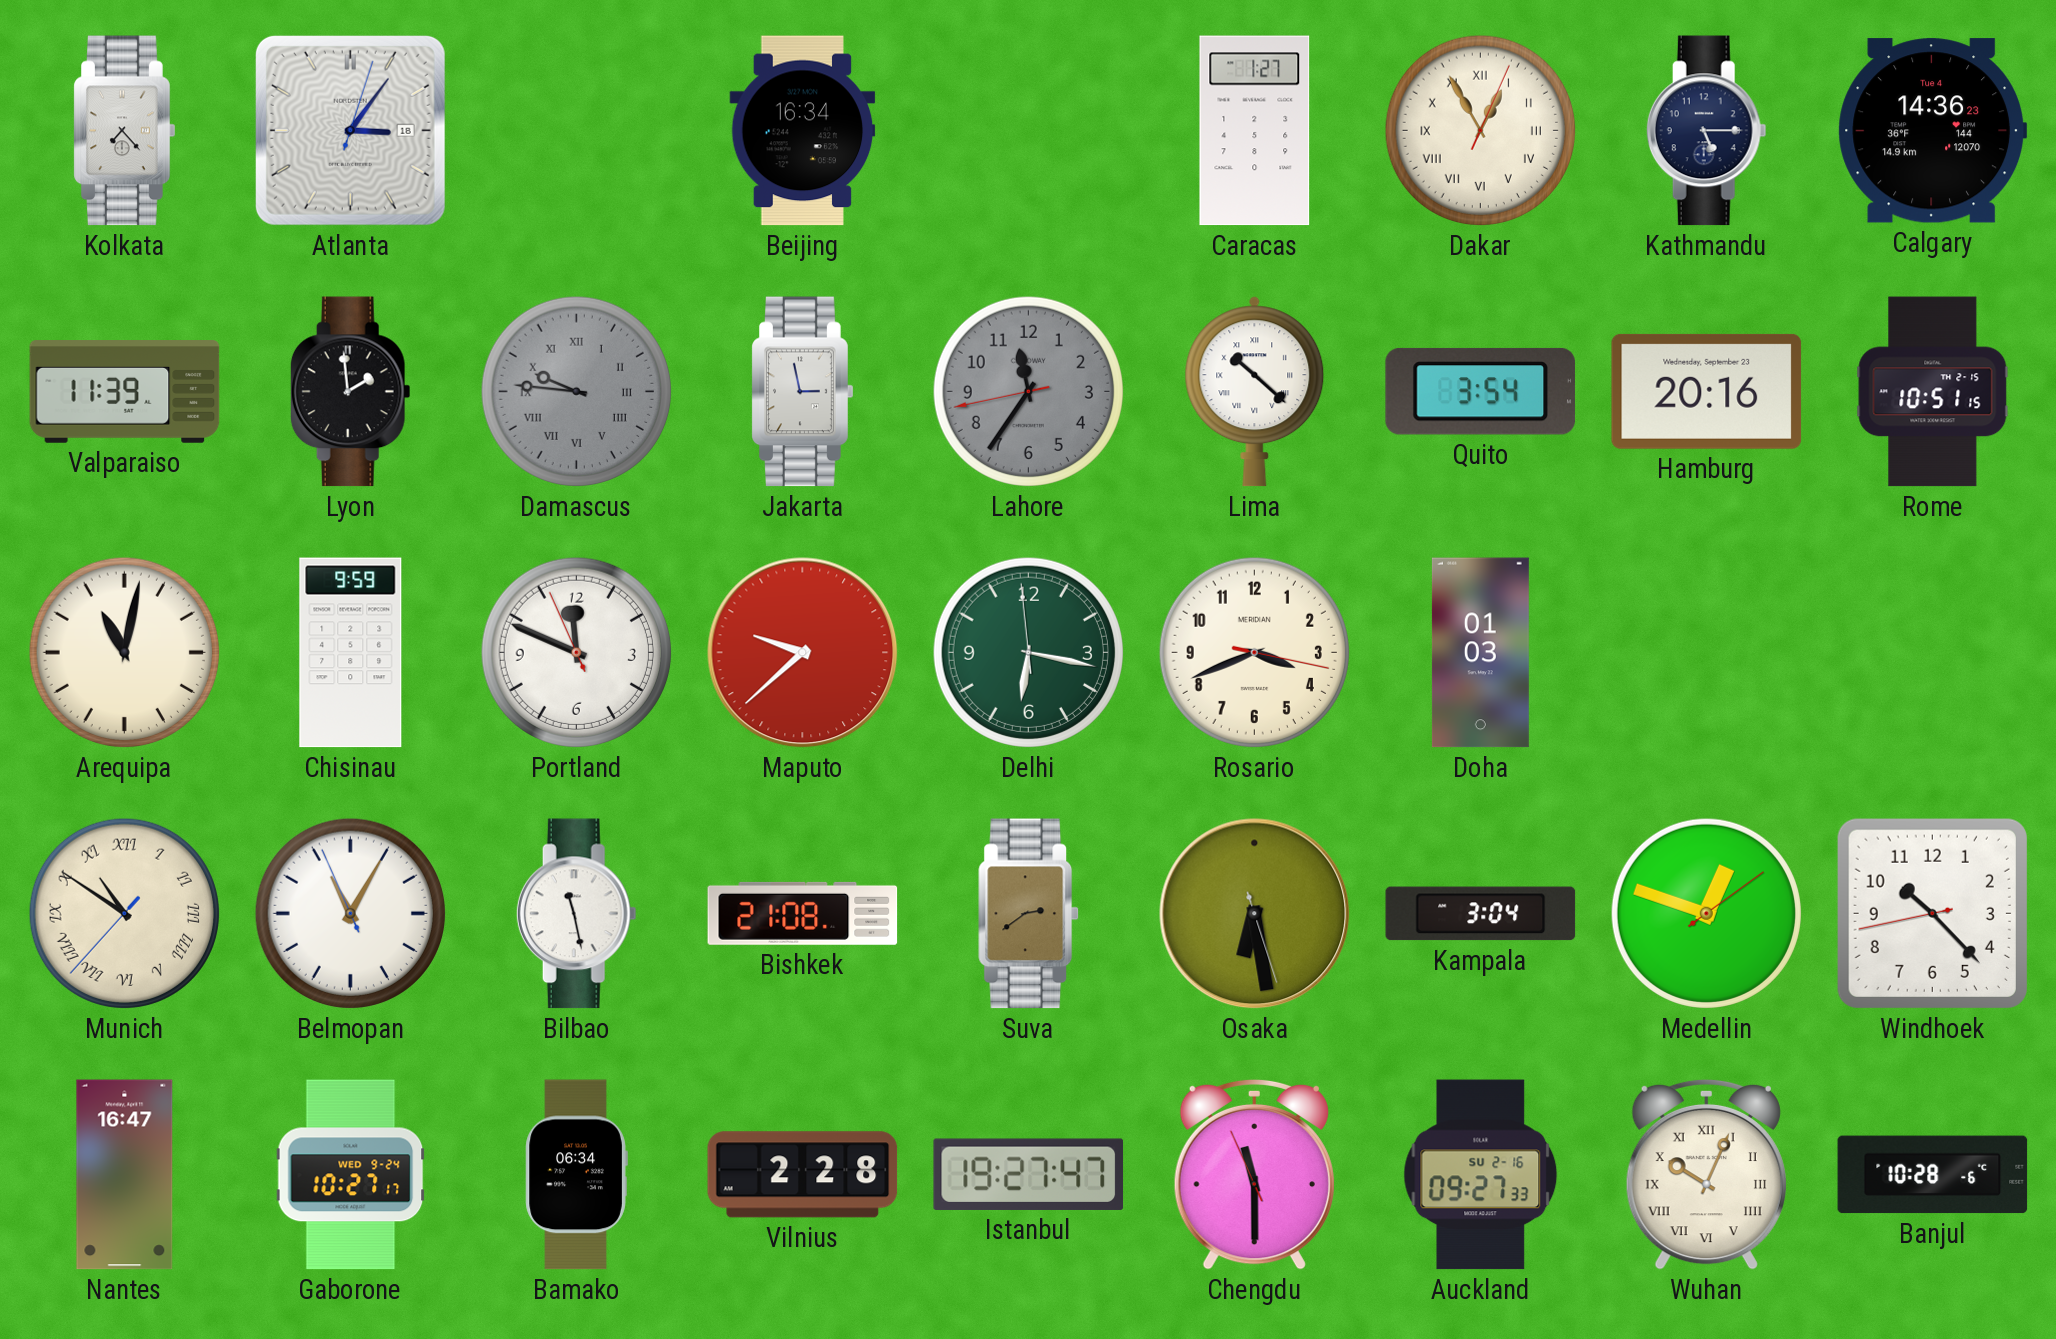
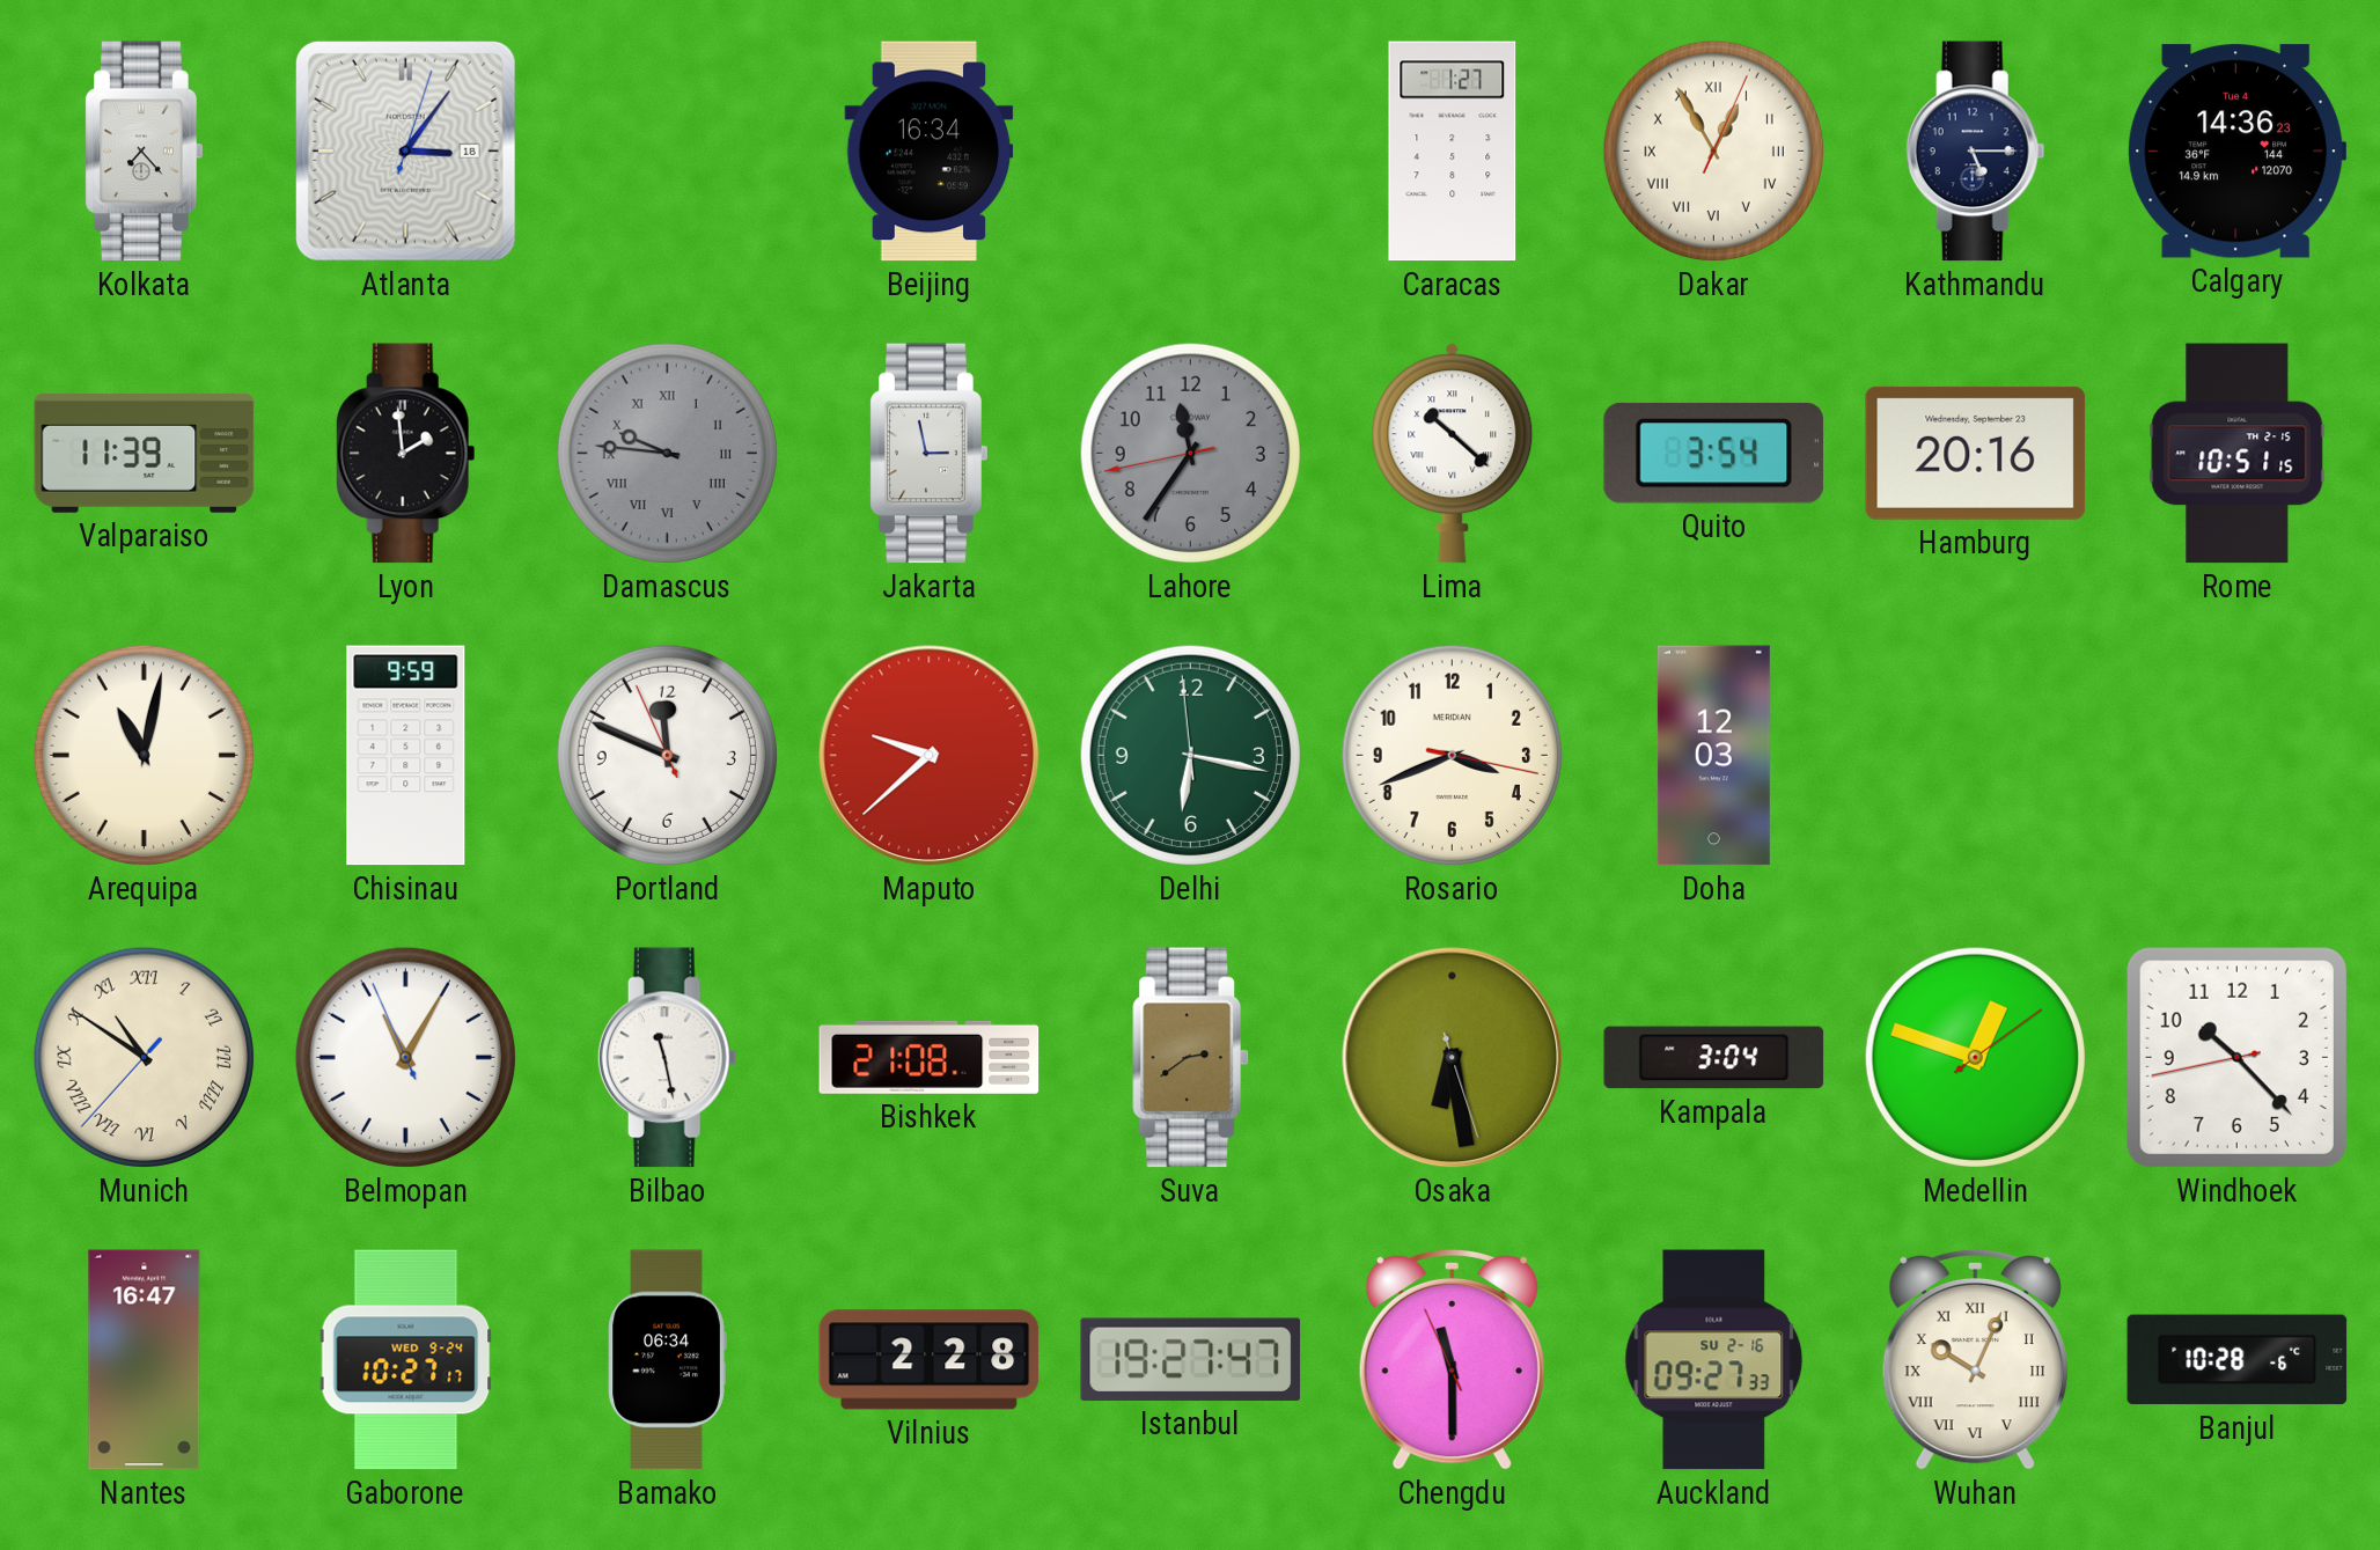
Doha: 01:03 -> 12:03
